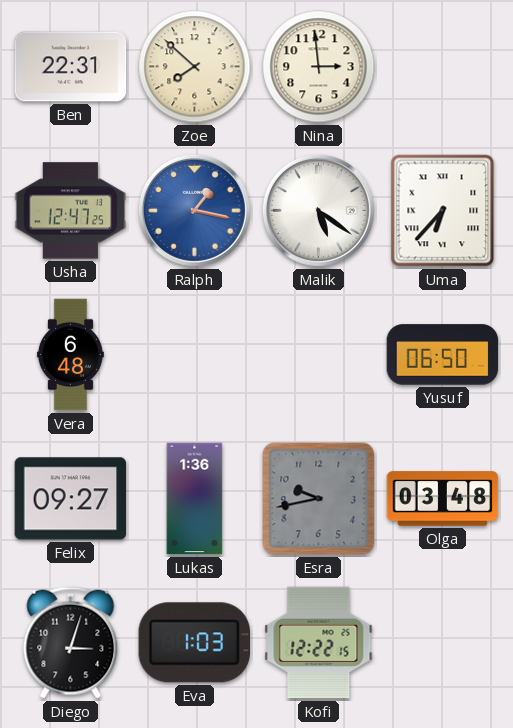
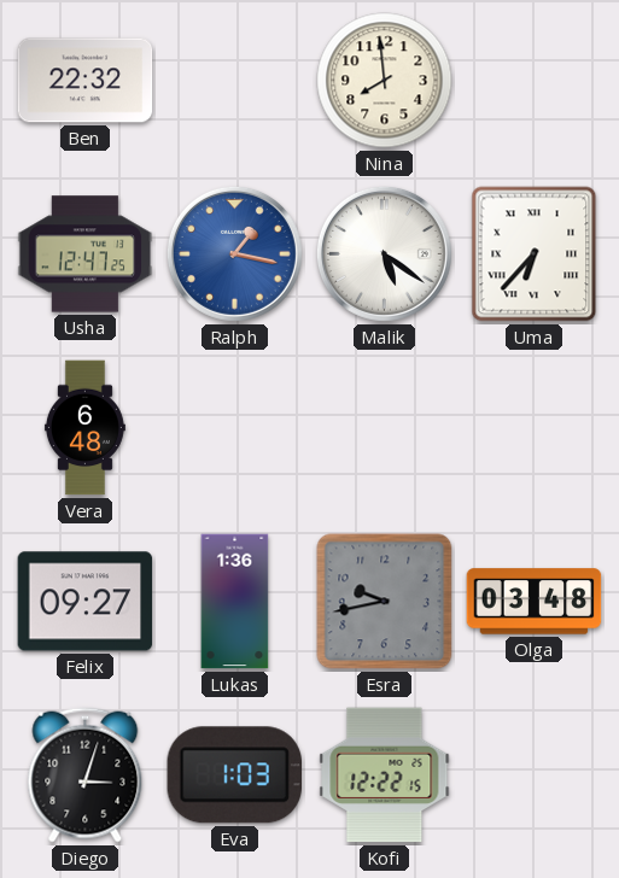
Ben: 22:31 -> 22:32
Zoe: 7:52 -> none
Nina: 2:59 -> 7:59
Yusuf: 06:50 -> none
